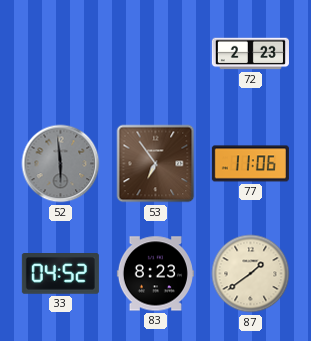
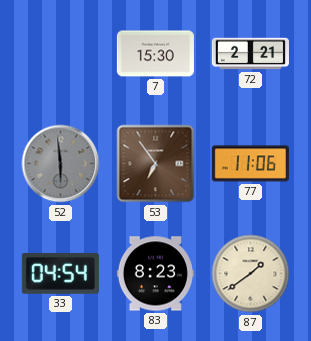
7: none -> 15:30
72: 2:23 -> 2:21
33: 04:52 -> 04:54
